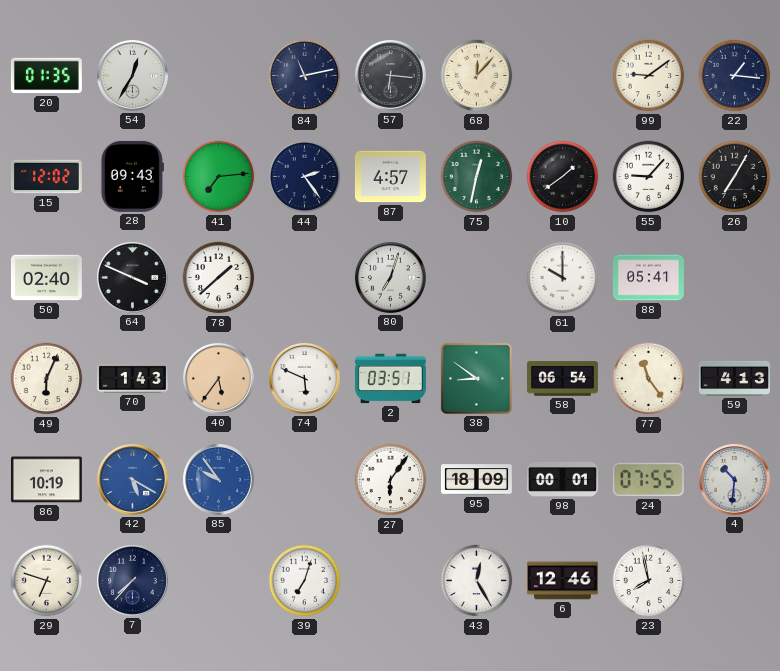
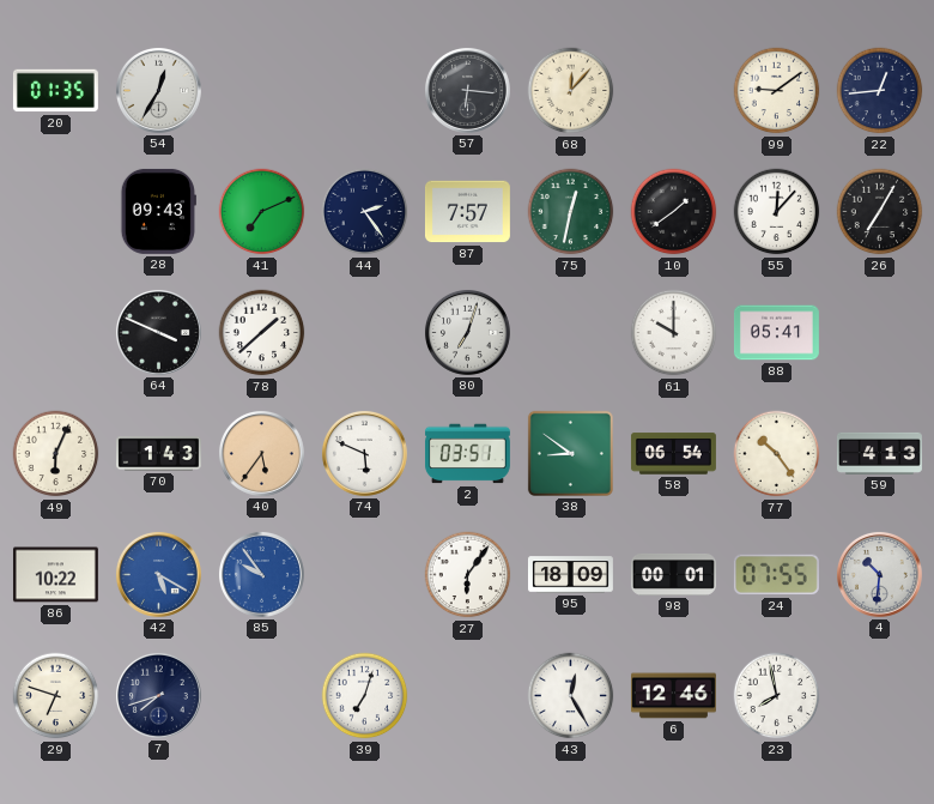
84: 11:13 -> none
22: 1:16 -> 12:44
15: 12:02 -> none
41: 7:14 -> 7:11
87: 4:57 -> 7:57
55: 9:07 -> 12:07
50: 02:40 -> none
77: 11:24 -> 10:24
86: 10:19 -> 10:22
7: 7:37 -> 7:42
